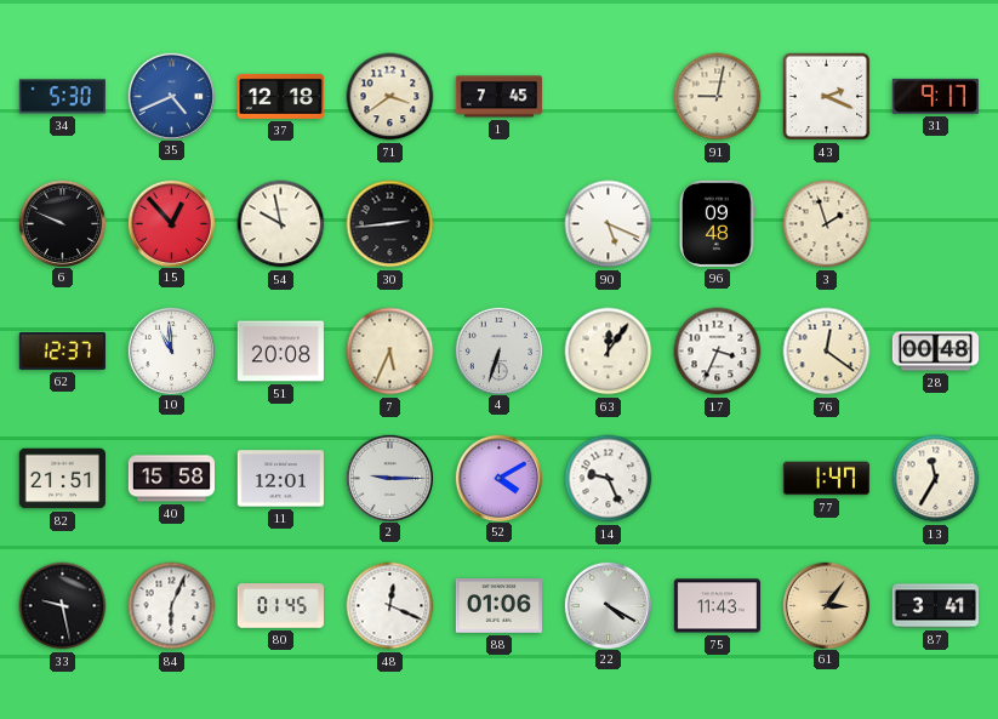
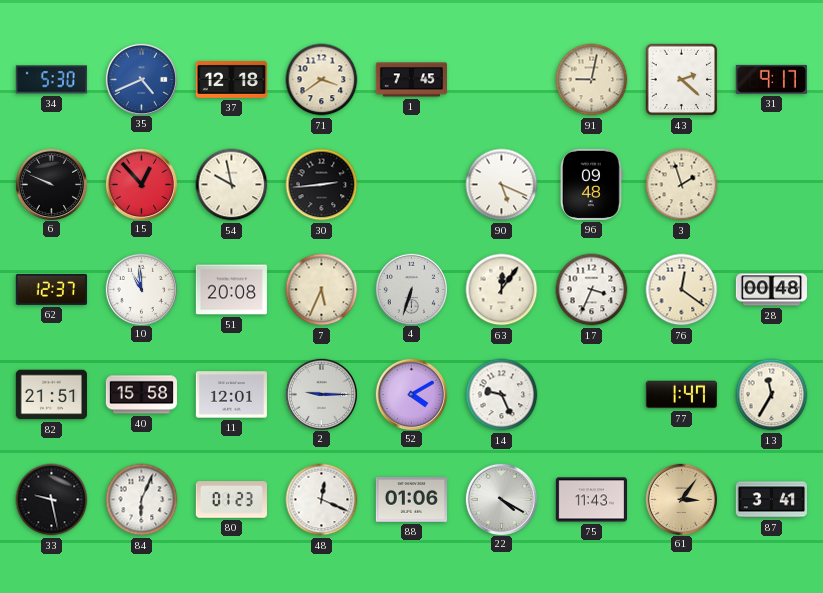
43: 2:19 -> 2:22
80: 01:45 -> 01:23
